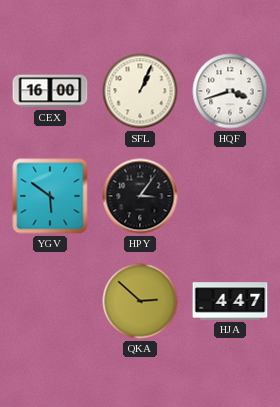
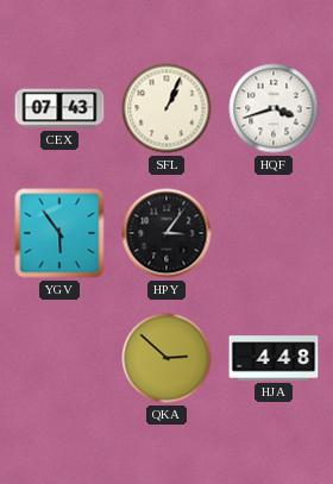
CEX: 16:00 -> 07:43
YGV: 5:51 -> 5:54
HJA: 4:47 -> 4:48
